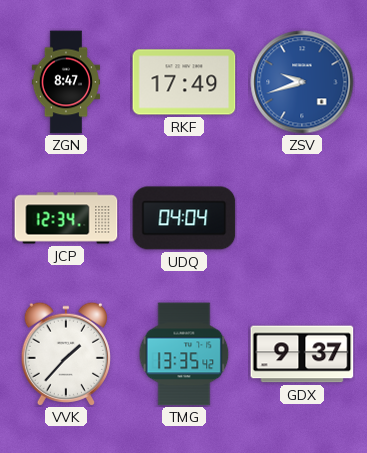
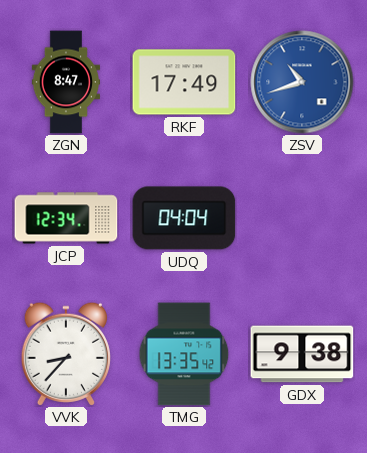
ZSV: 9:42 -> 10:42
VVK: 1:37 -> 8:37
GDX: 9:37 -> 9:38
